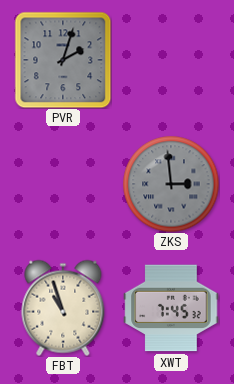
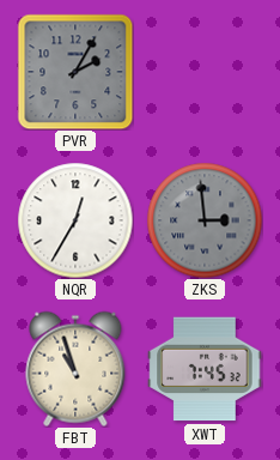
PVR: 2:03 -> 2:05
NQR: none -> 12:35
